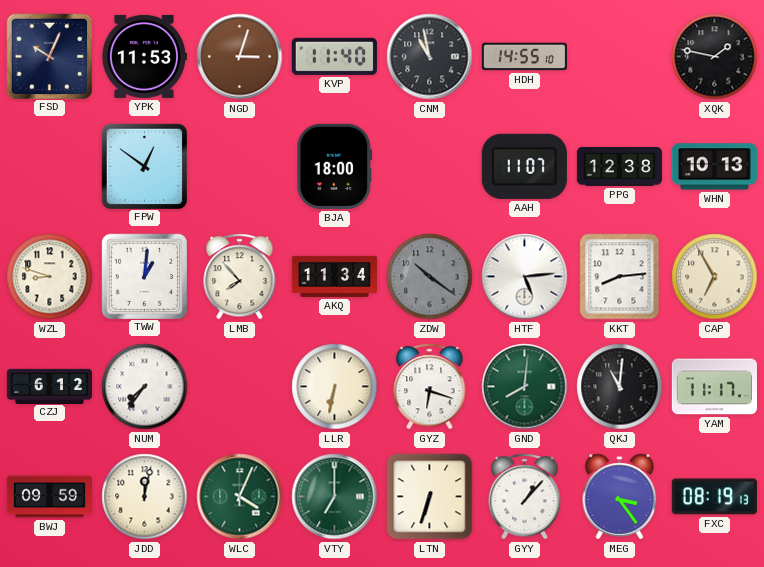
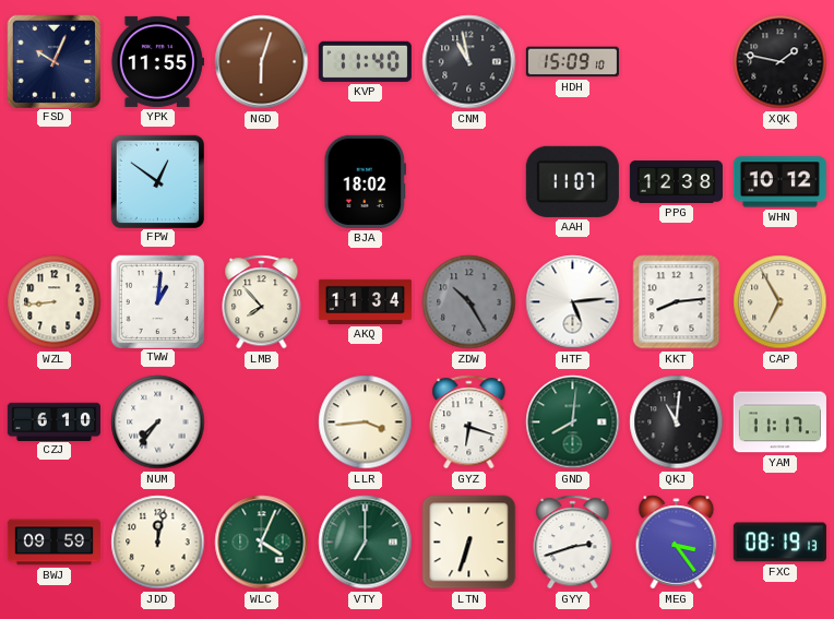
YPK: 11:53 -> 11:55
NGD: 3:03 -> 6:03
HDH: 14:55 -> 15:09
BJA: 18:00 -> 18:02
WHN: 10:13 -> 10:12
WZL: 8:48 -> 8:44
ZDW: 10:21 -> 10:25
CZJ: 6:12 -> 6:10
LLR: 6:32 -> 3:44
GYY: 1:07 -> 2:42
